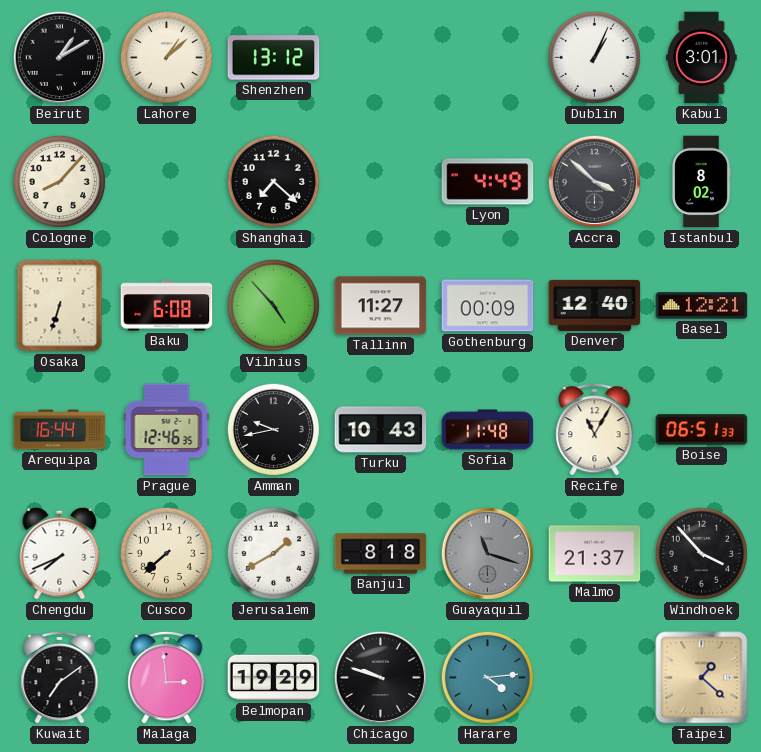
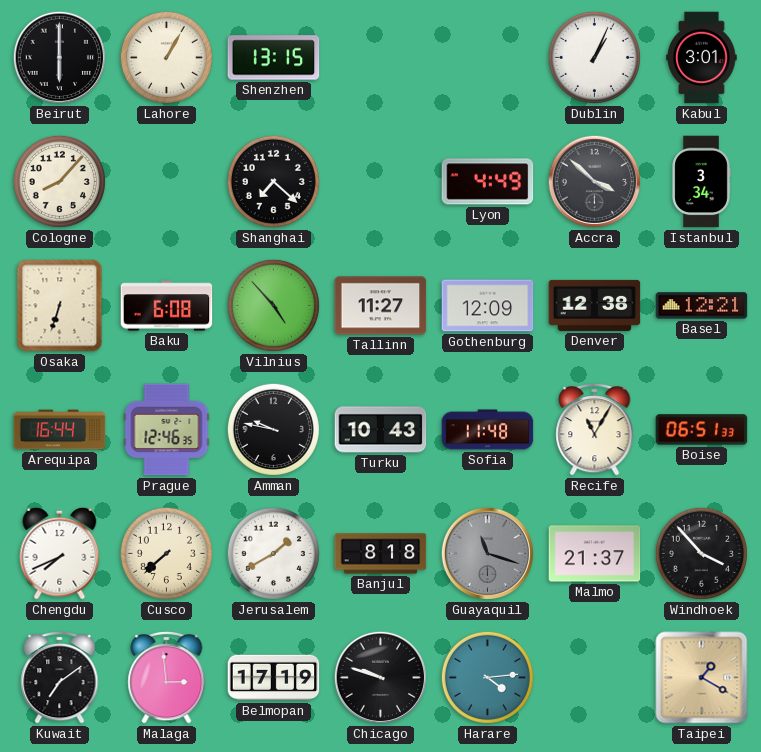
Beirut: 1:10 -> 6:00
Lahore: 1:08 -> 1:05
Shenzhen: 13:12 -> 13:15
Istanbul: 8:02 -> 3:34
Gothenburg: 00:09 -> 12:09
Denver: 12:40 -> 12:38
Amman: 9:43 -> 9:47
Belmopan: 19:29 -> 17:19
Taipei: 1:22 -> 1:20
